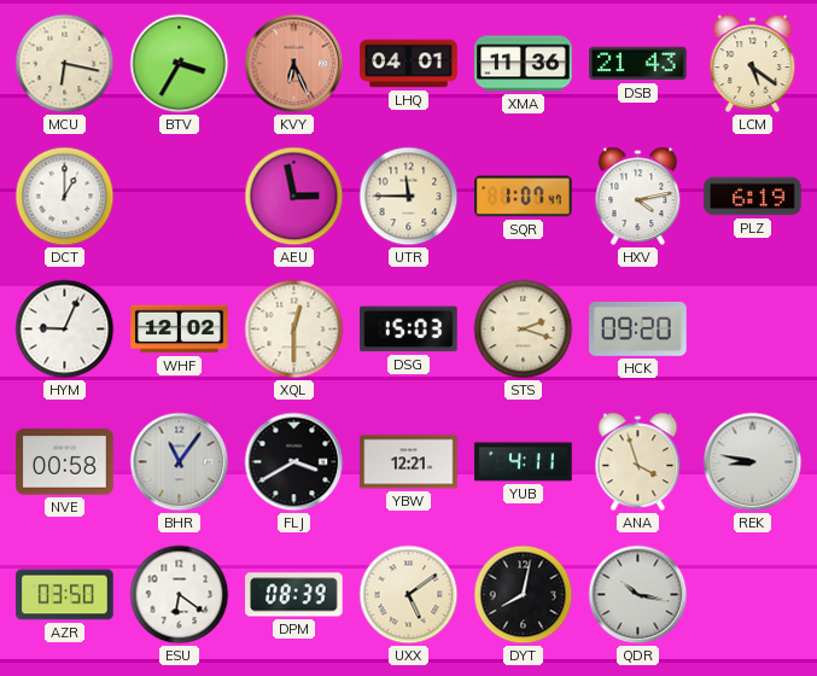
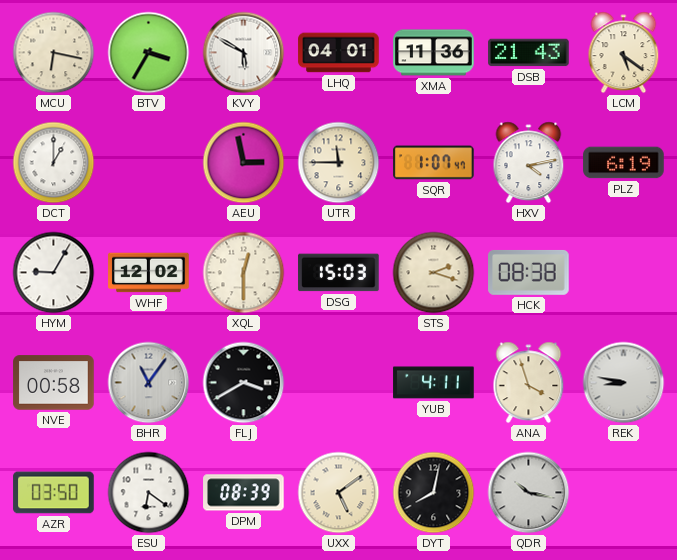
KVY: 6:26 -> 5:50
KVY dial: salmon -> white
HYM: 9:04 -> 9:05
HCK: 09:20 -> 08:38
YBW: 12:21 -> none
